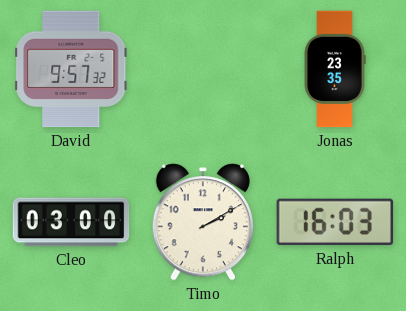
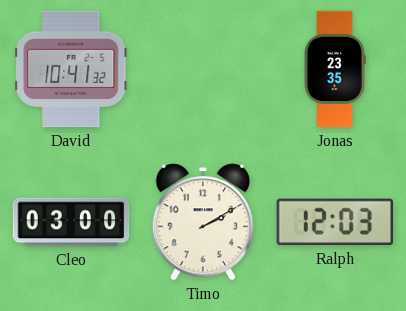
David: 9:57 -> 10:41
Ralph: 16:03 -> 12:03
